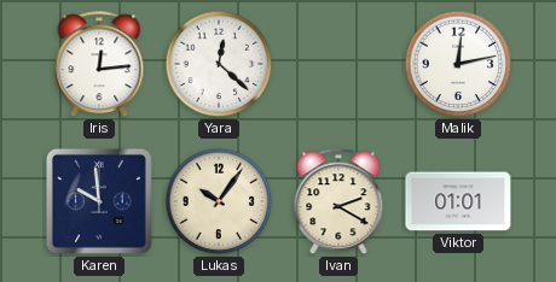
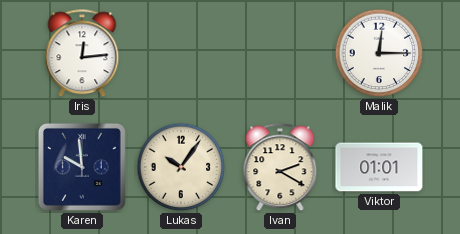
Yara: 12:22 -> none
Malik: 12:13 -> 12:15
